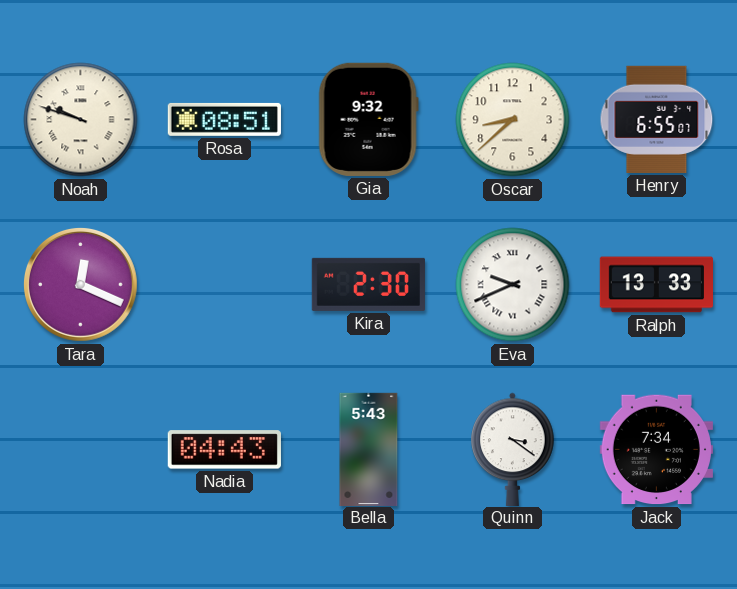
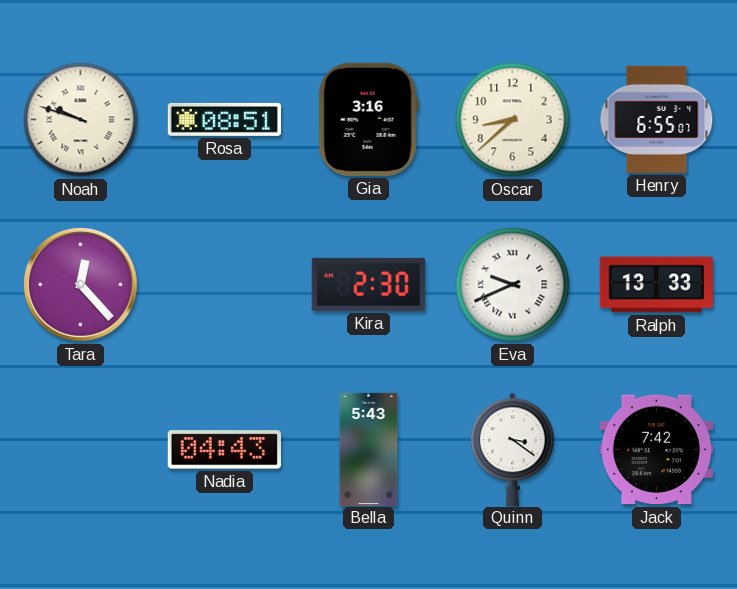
Gia: 9:32 -> 3:16
Tara: 12:19 -> 12:23
Jack: 7:34 -> 7:42
